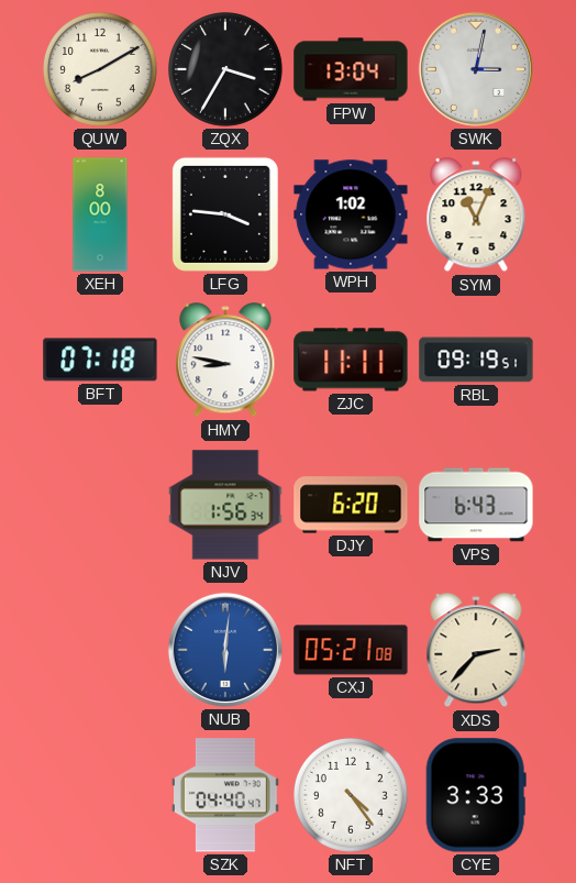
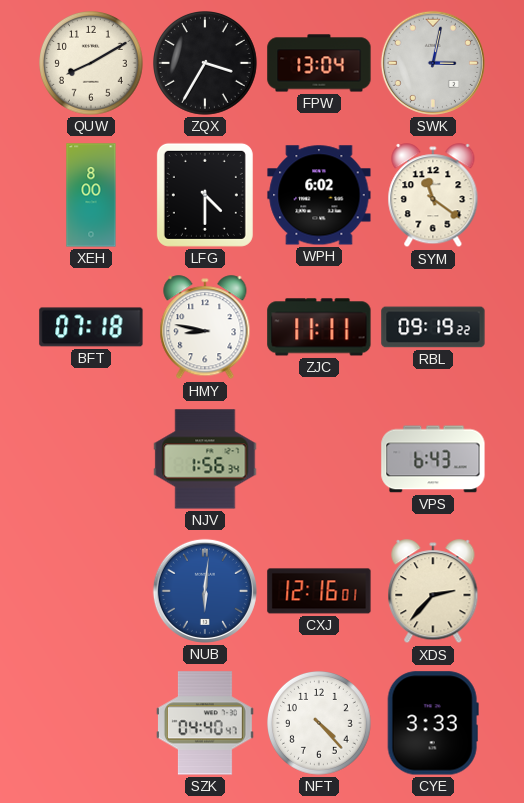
LFG: 3:46 -> 4:30
WPH: 1:02 -> 6:02
SYM: 11:04 -> 11:21
RBL: 09:19:51 -> 09:19:22
DJY: 6:20 -> none
CXJ: 05:21 -> 12:16
NFT: 4:24 -> 4:23
